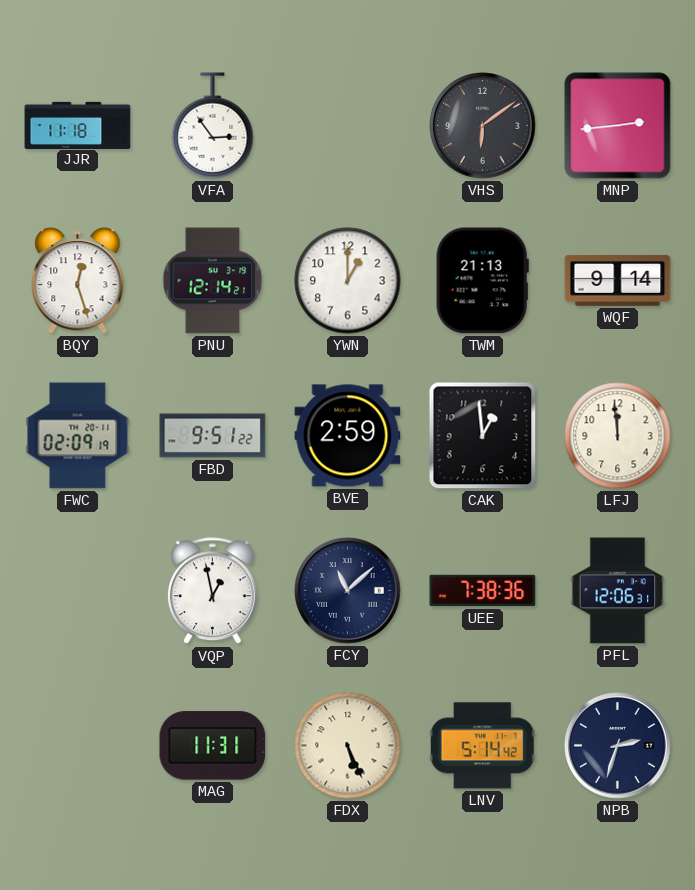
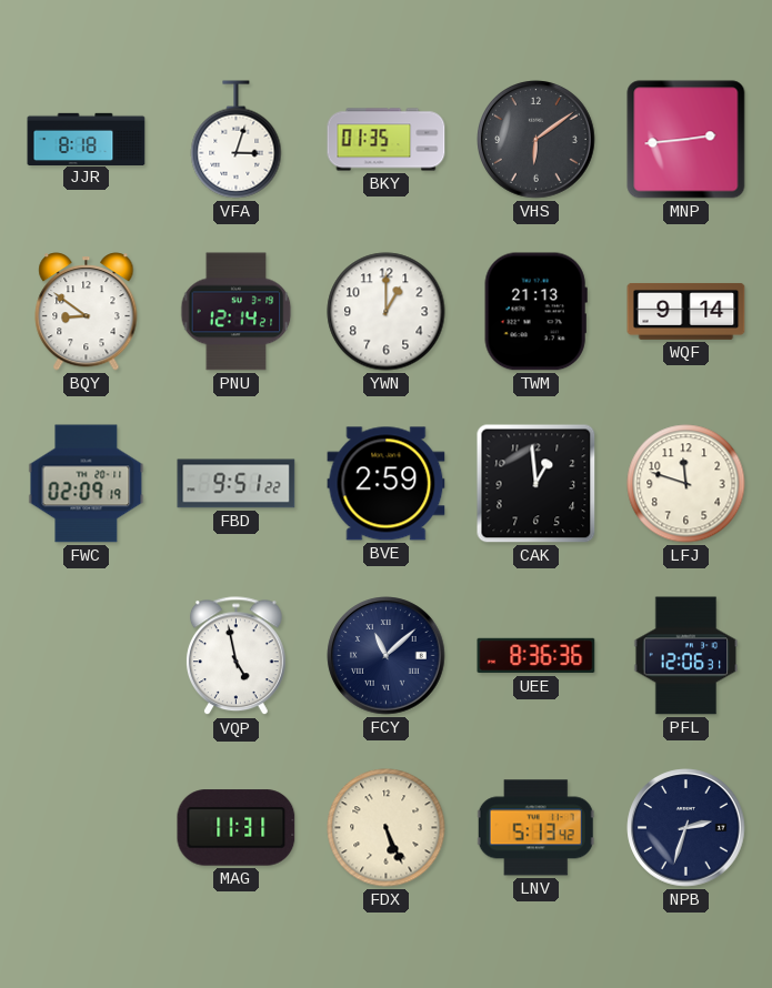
JJR: 11:18 -> 8:18
VFA: 2:54 -> 3:03
BKY: none -> 01:35
BQY: 12:27 -> 8:51
LFJ: 11:59 -> 11:48
VQP: 12:58 -> 4:58
UEE: 7:38 -> 8:36
LNV: 5:14 -> 5:13
